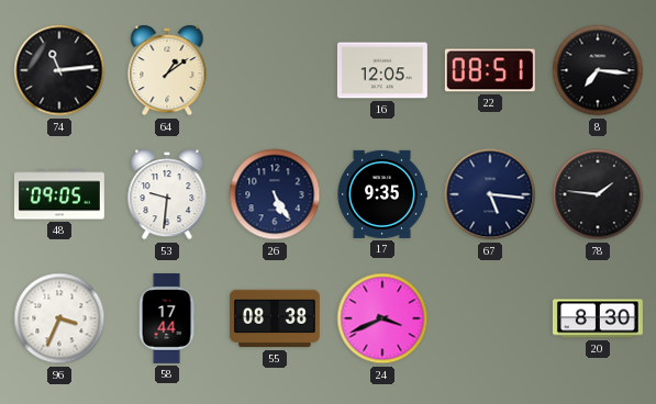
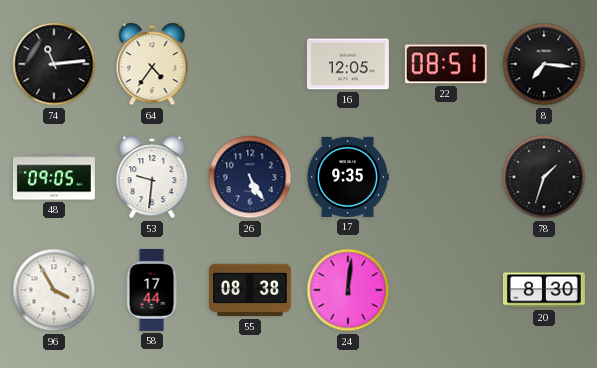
64: 1:09 -> 4:36
67: 5:16 -> none
78: 1:46 -> 1:33
96: 3:34 -> 3:55
24: 3:41 -> 12:01
